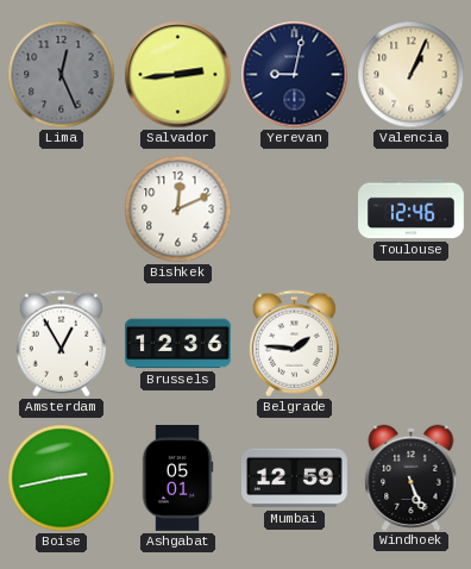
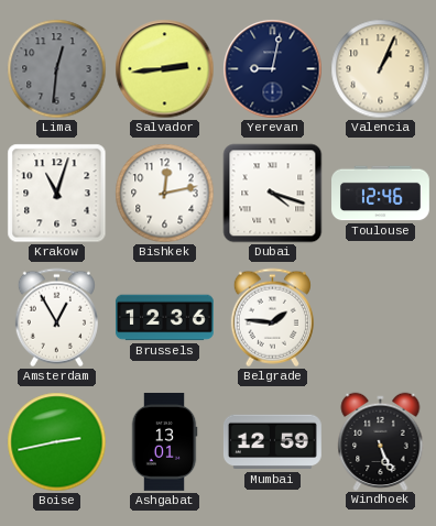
Lima: 12:26 -> 12:31
Krakow: none -> 11:03
Bishkek: 12:11 -> 12:13
Dubai: none -> 4:18
Ashgabat: 05:01 -> 13:01
